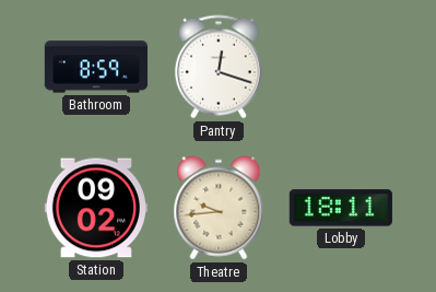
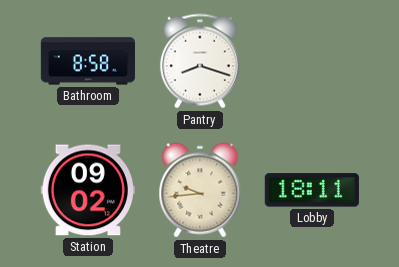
Bathroom: 8:59 -> 8:58
Pantry: 12:18 -> 8:18
